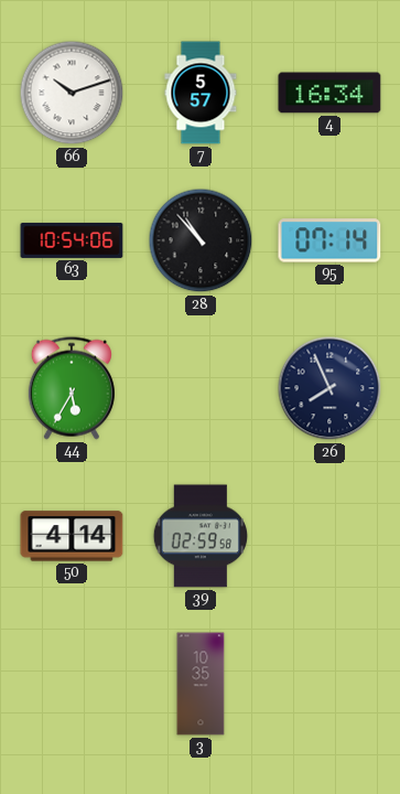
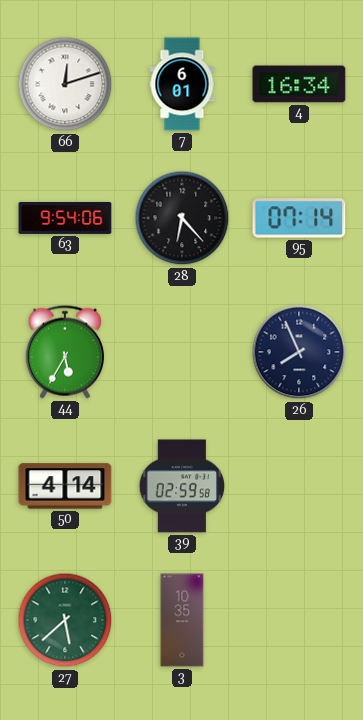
66: 10:12 -> 12:12
7: 5:57 -> 6:01
63: 10:54 -> 9:54
28: 10:53 -> 6:23
27: none -> 5:38
